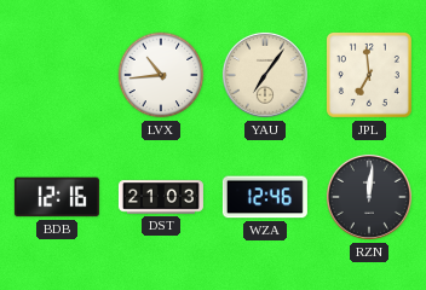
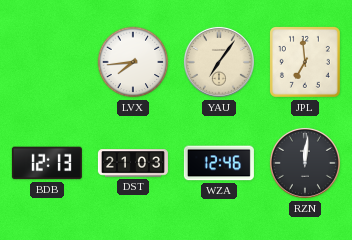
LVX: 10:44 -> 7:44
BDB: 12:16 -> 12:13
